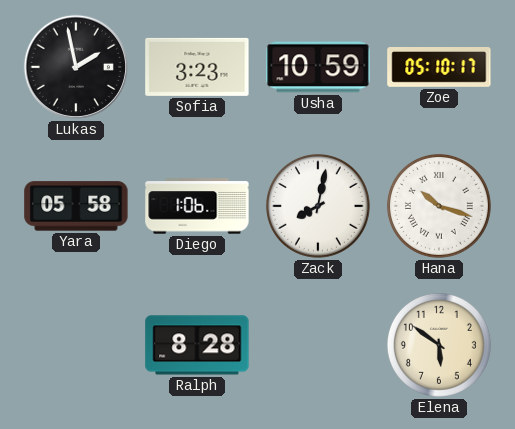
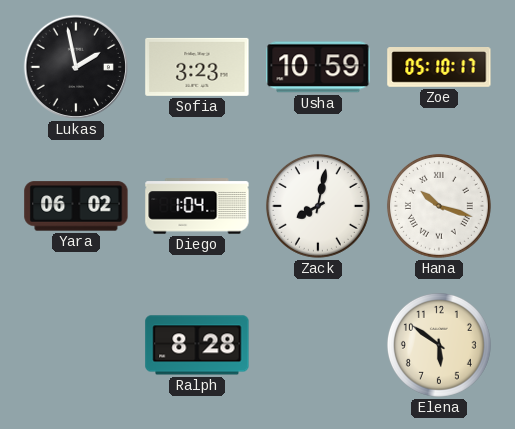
Yara: 05:58 -> 06:02
Diego: 1:06 -> 1:04
